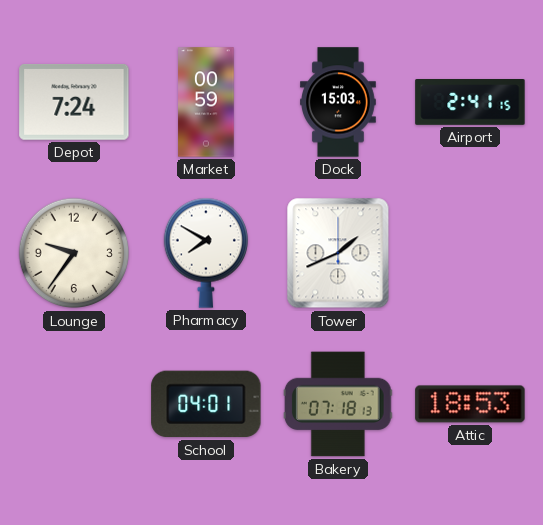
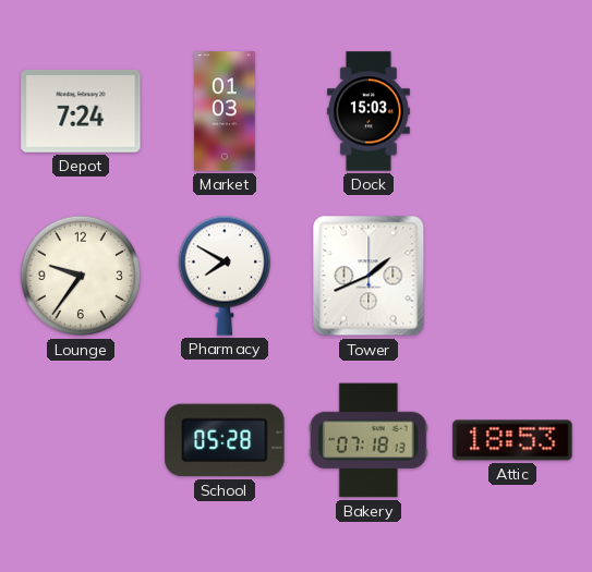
Market: 00:59 -> 01:03
Airport: 2:41 -> none
School: 04:01 -> 05:28
